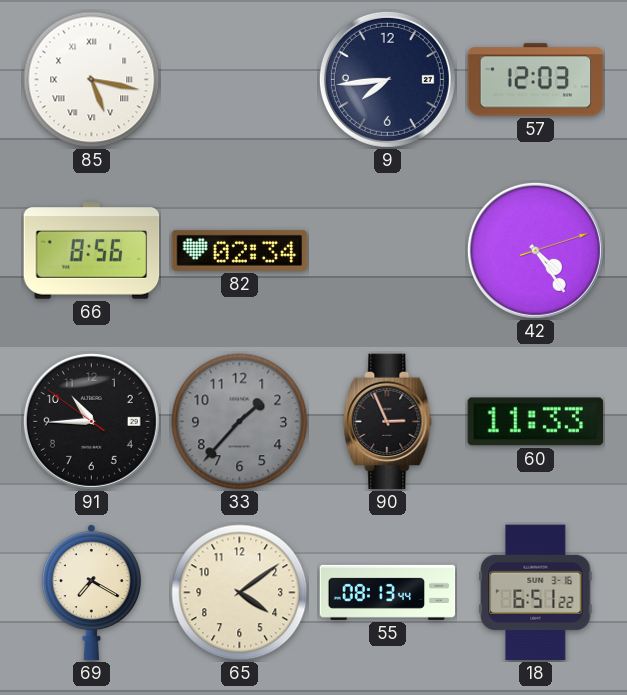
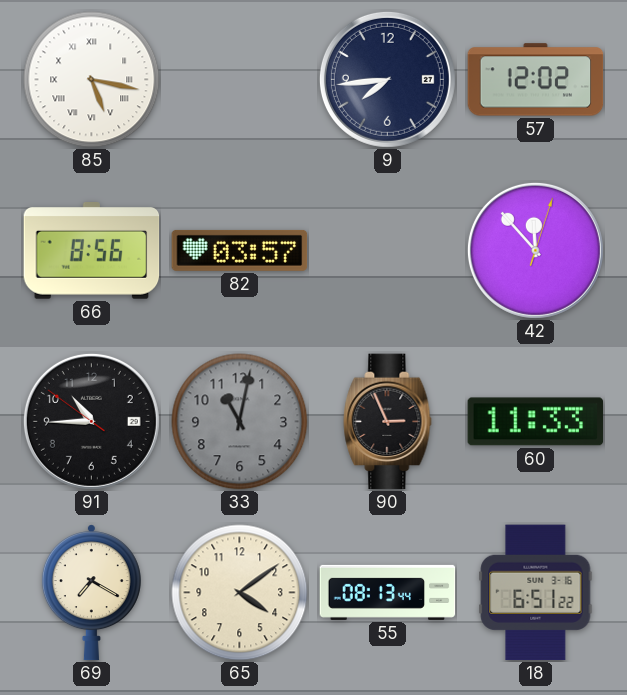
57: 12:03 -> 12:02
82: 02:34 -> 03:57
42: 4:24 -> 11:53
33: 1:37 -> 11:02
